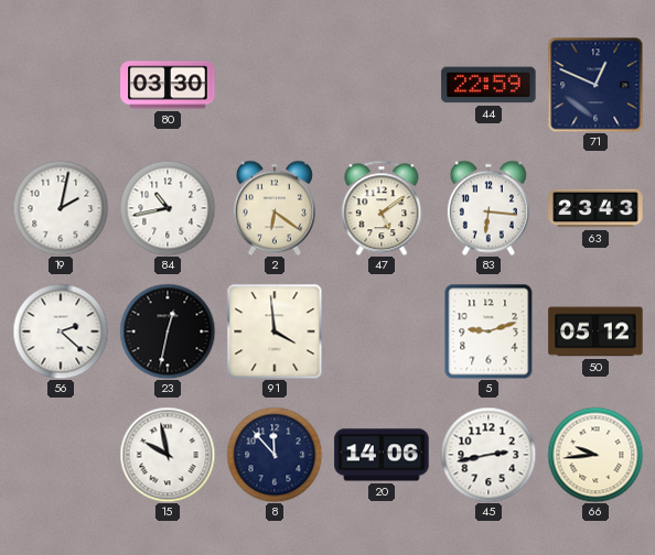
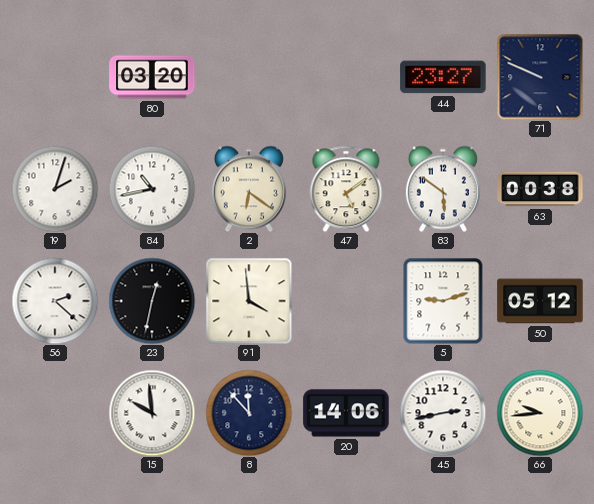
80: 03:30 -> 03:20
44: 22:59 -> 23:27
71: 12:49 -> 9:49
19: 2:02 -> 2:03
83: 6:16 -> 5:51
63: 23:43 -> 00:38
15: 9:58 -> 9:59
